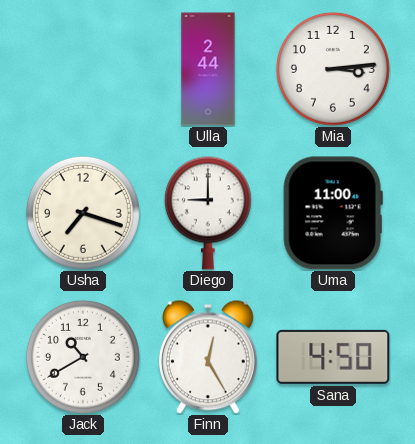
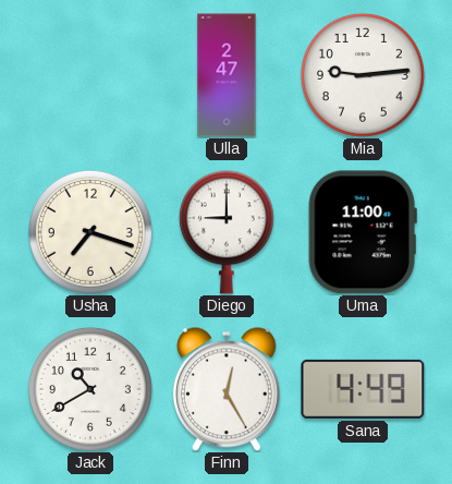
Ulla: 2:44 -> 2:47
Mia: 3:14 -> 9:14
Sana: 4:50 -> 4:49
